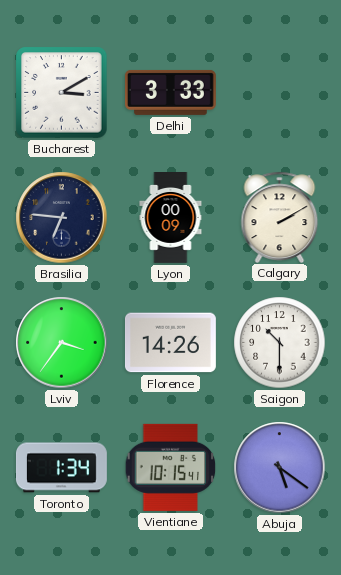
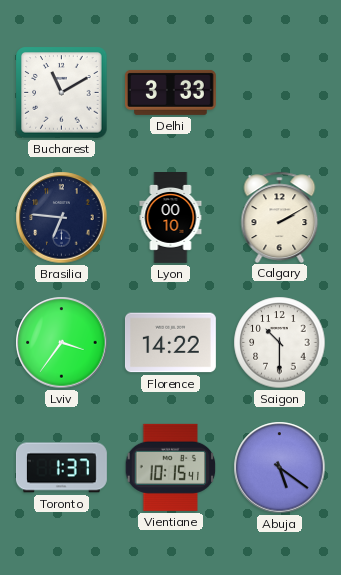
Bucharest: 3:10 -> 11:10
Lyon: 00:09 -> 00:10
Florence: 14:26 -> 14:22
Toronto: 1:34 -> 1:37
